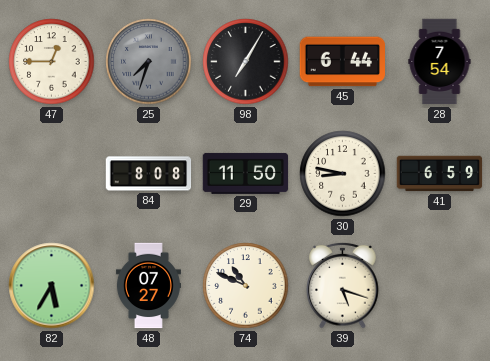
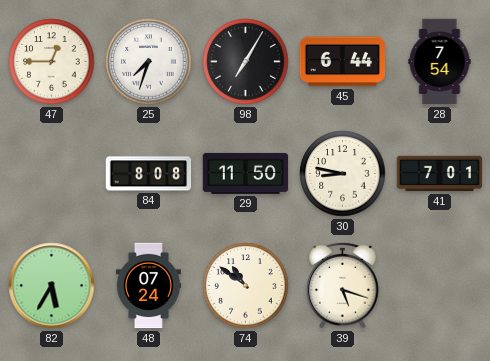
25 dial: grey -> white
41: 6:59 -> 7:01
48: 07:27 -> 07:24
74: 10:49 -> 10:51
